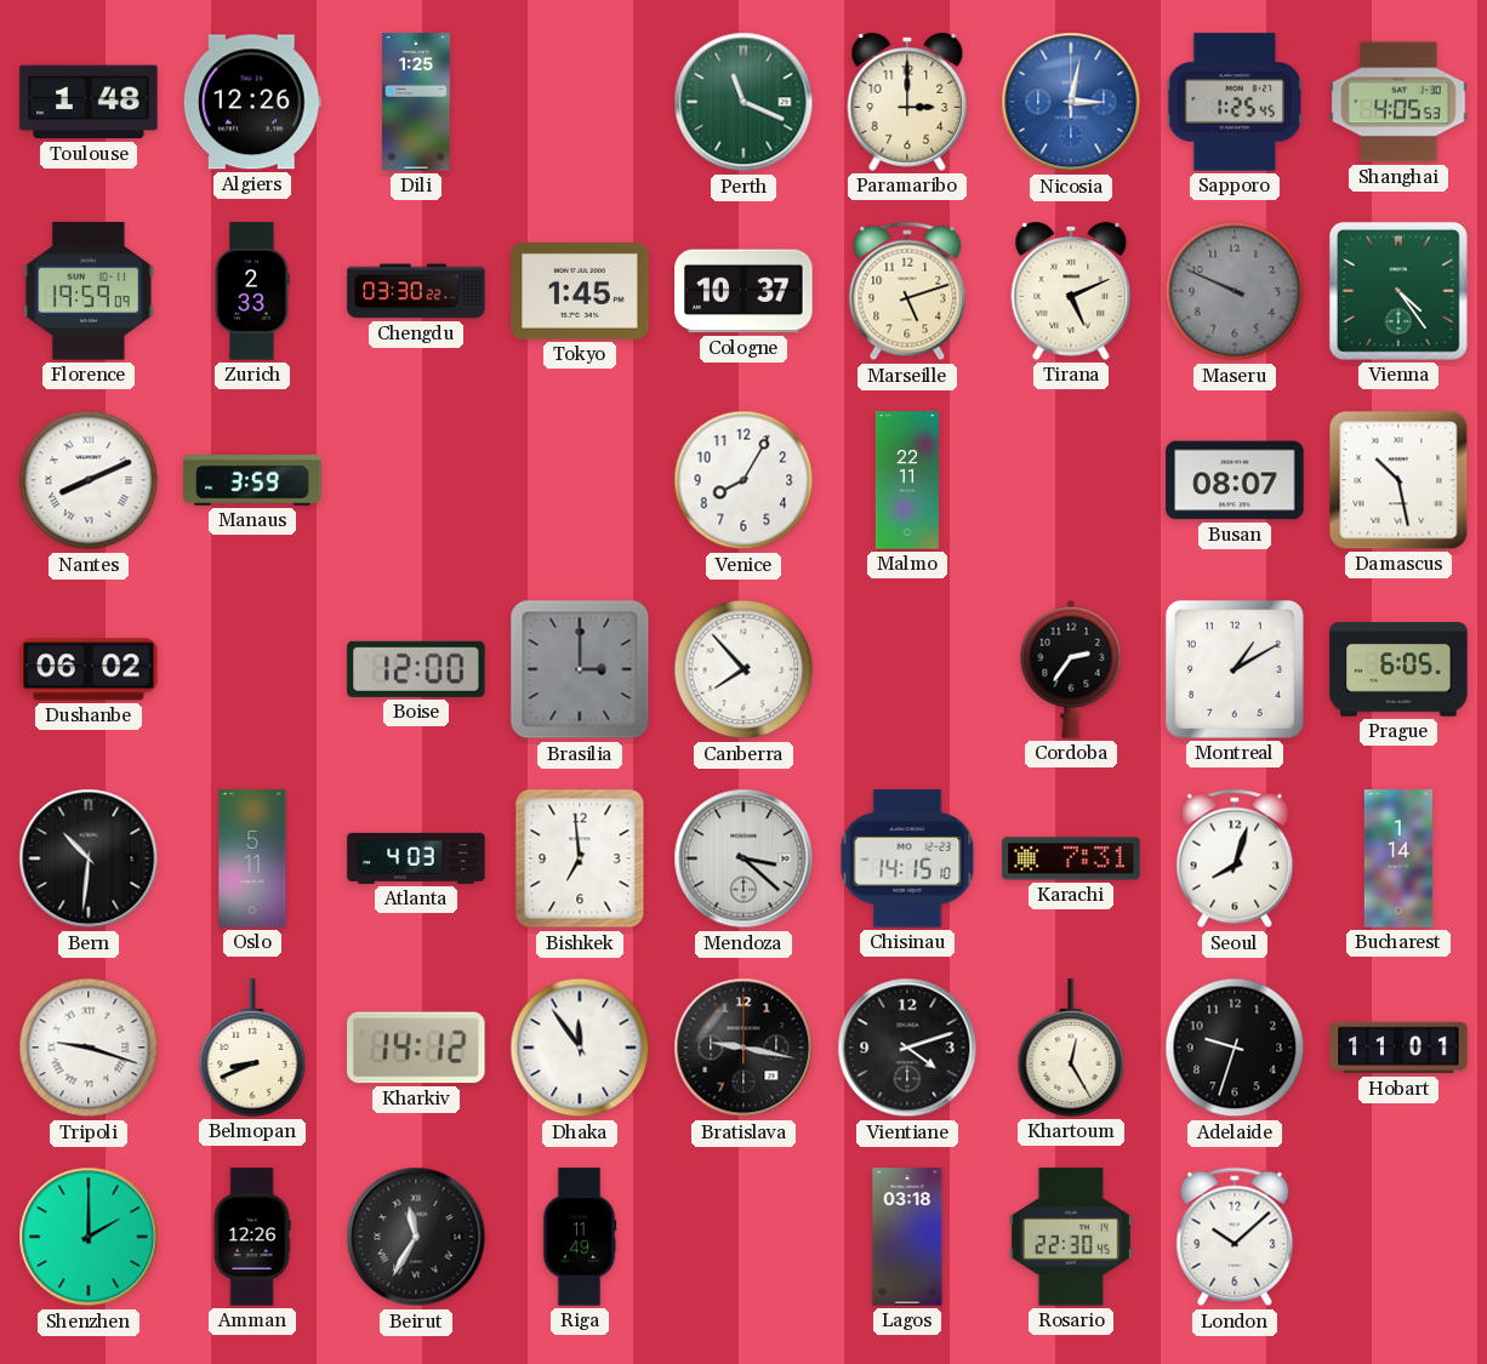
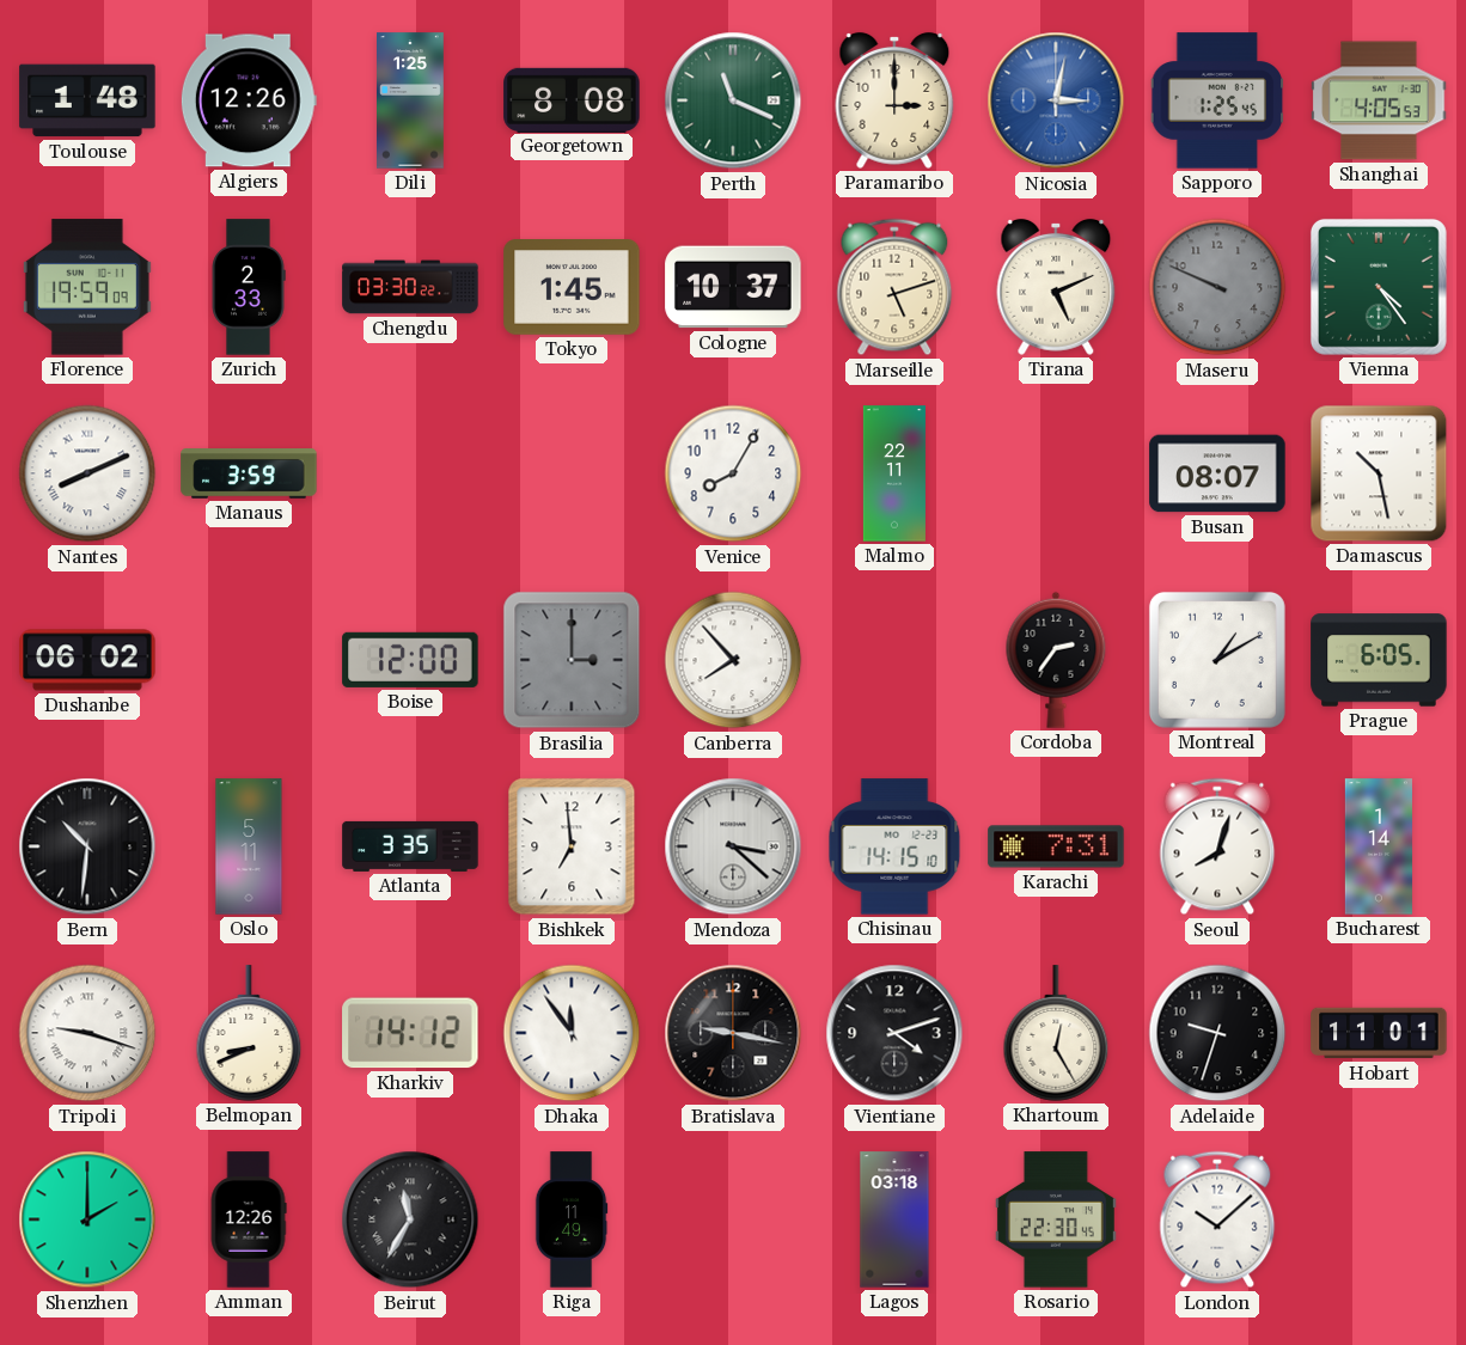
Georgetown: none -> 8:08
Atlanta: 4:03 -> 3:35
